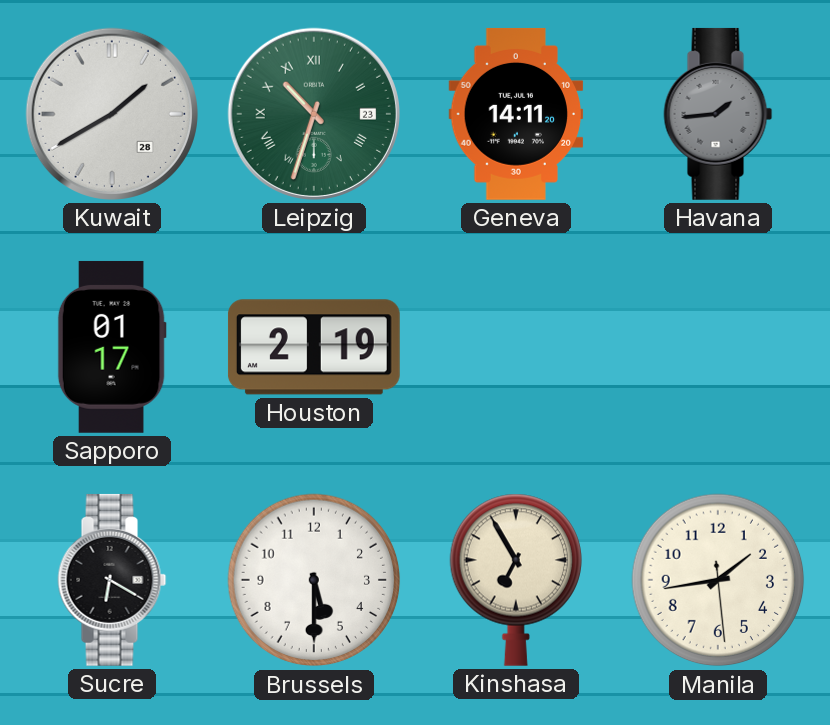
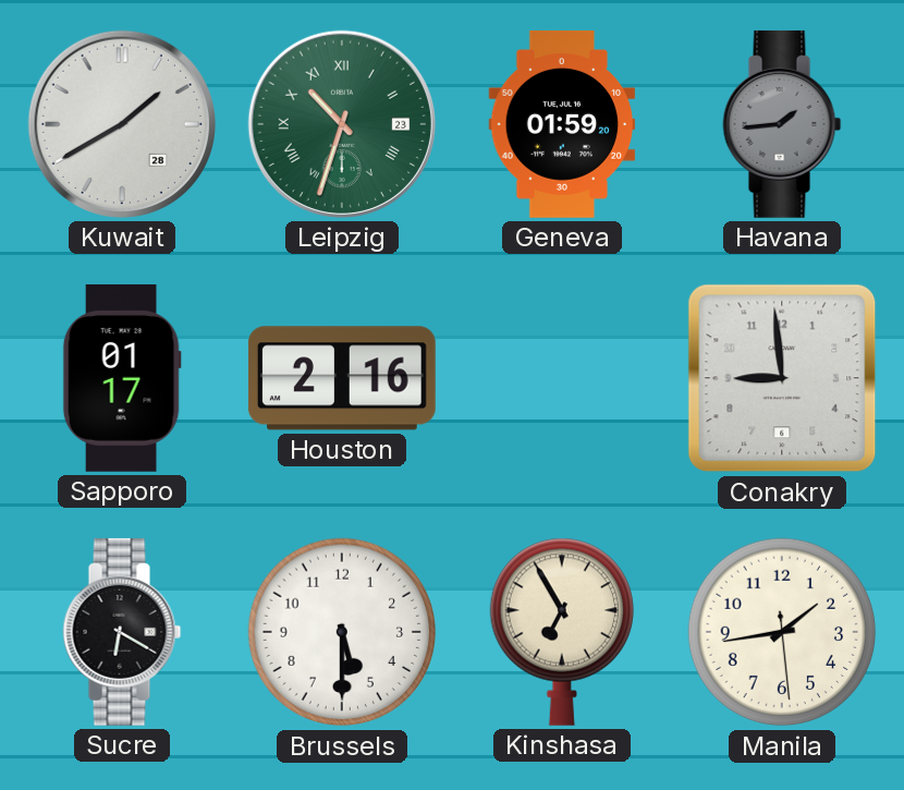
Geneva: 14:11 -> 01:59
Houston: 2:19 -> 2:16
Conakry: none -> 8:59
